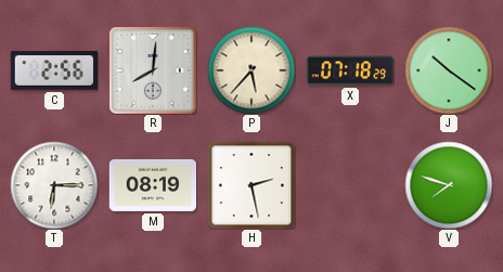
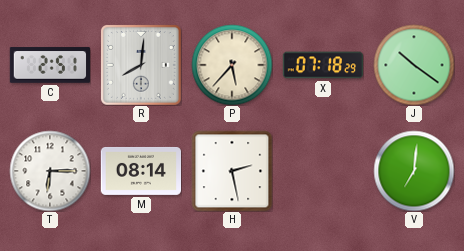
C: 2:56 -> 2:51
M: 08:19 -> 08:14
V: 7:48 -> 7:01
